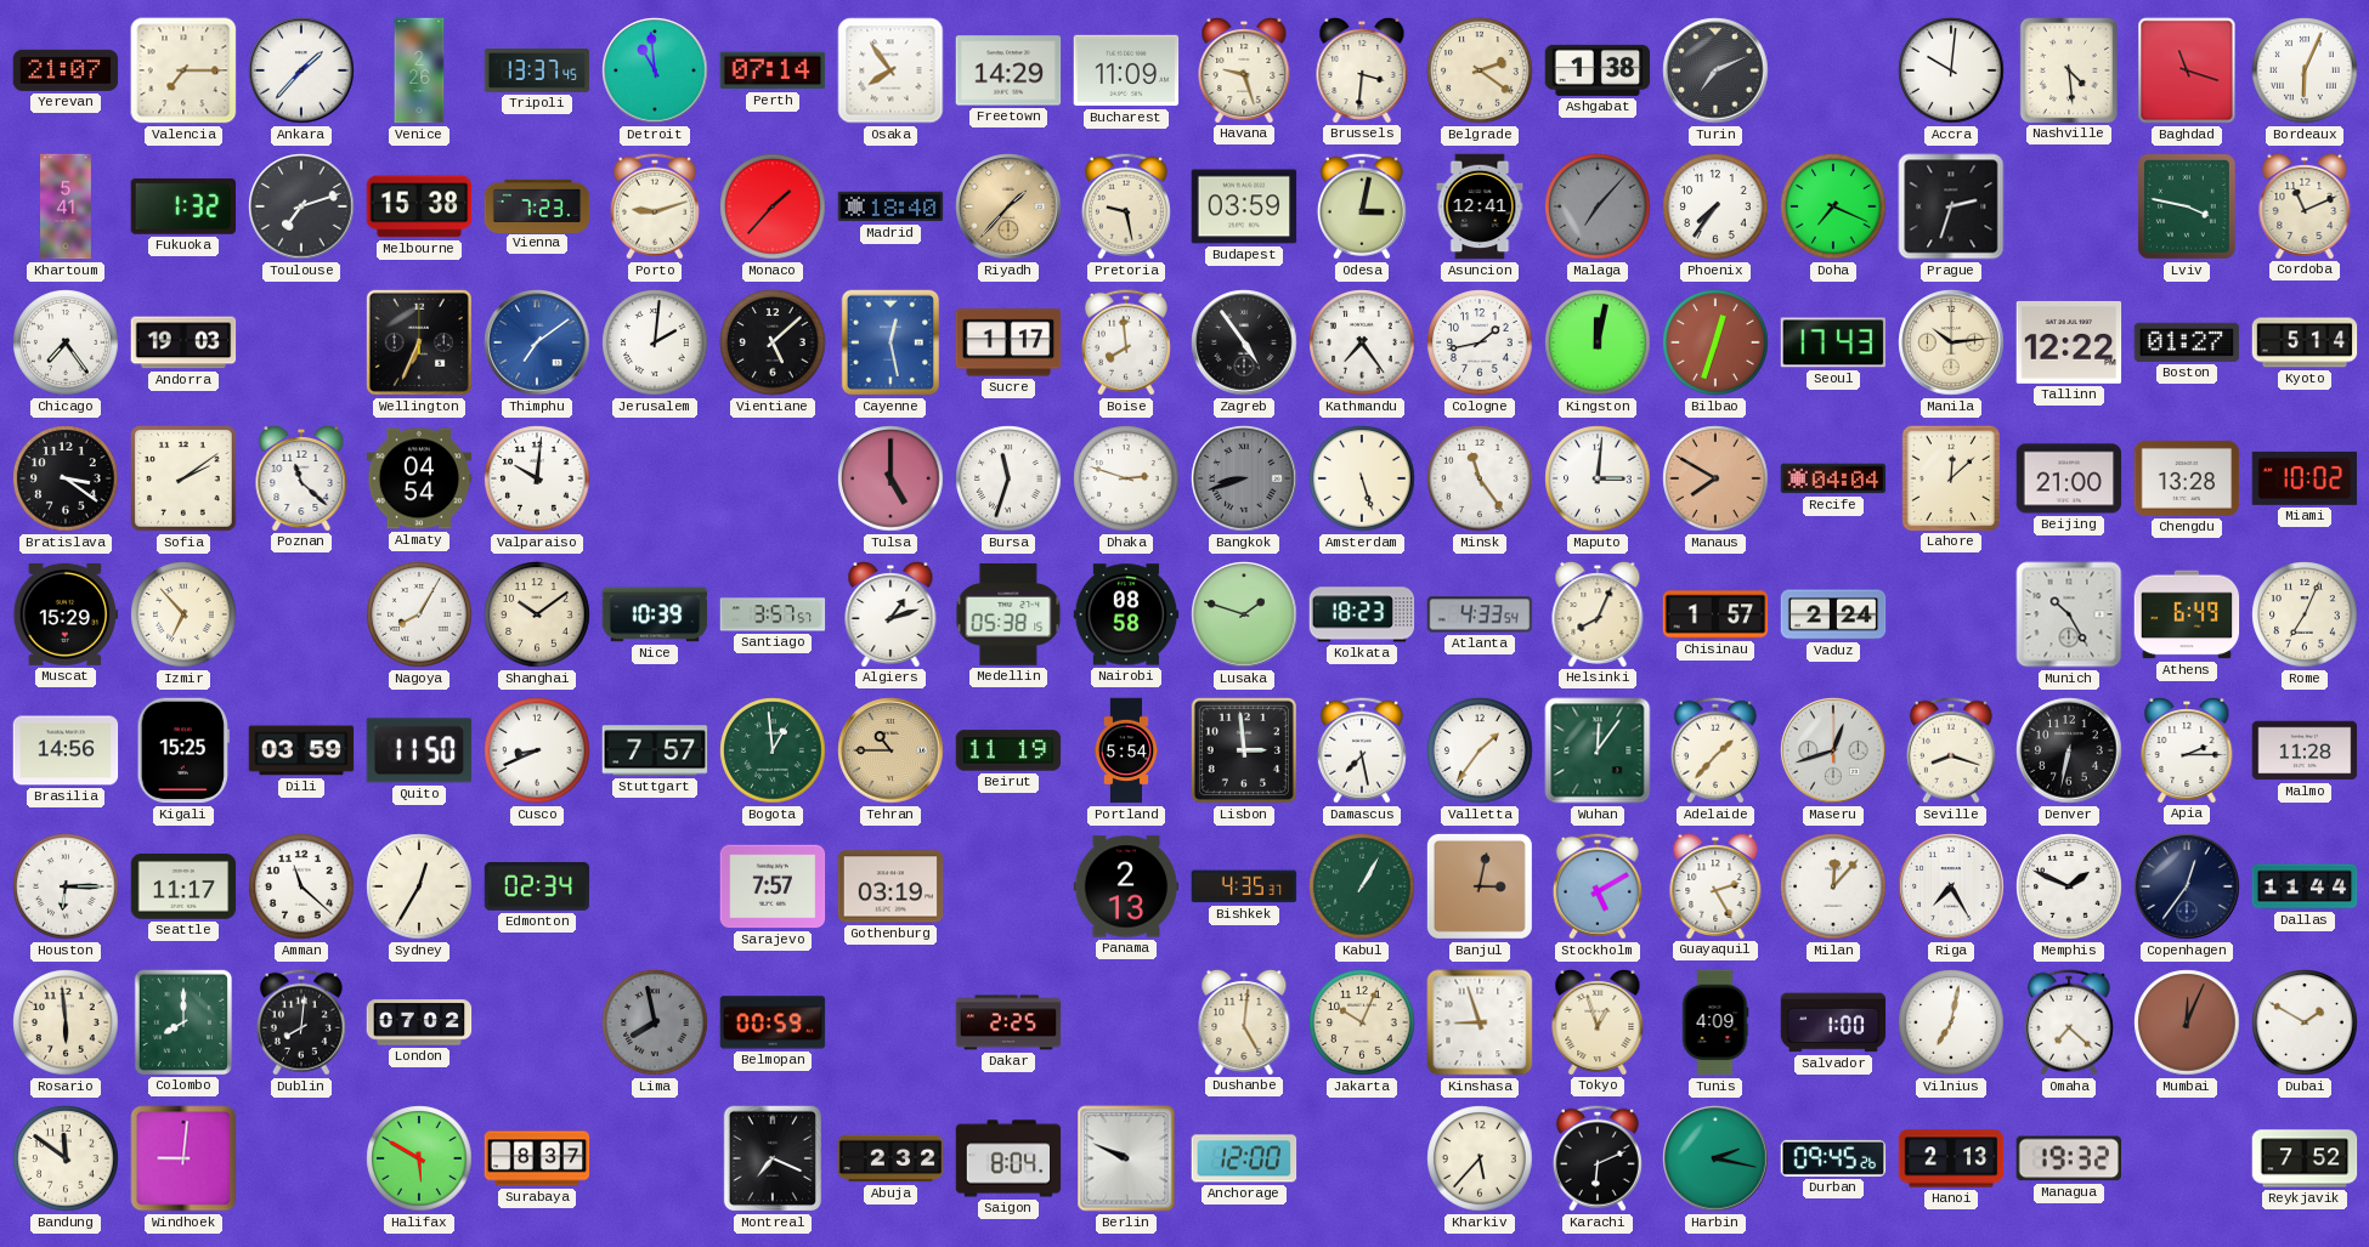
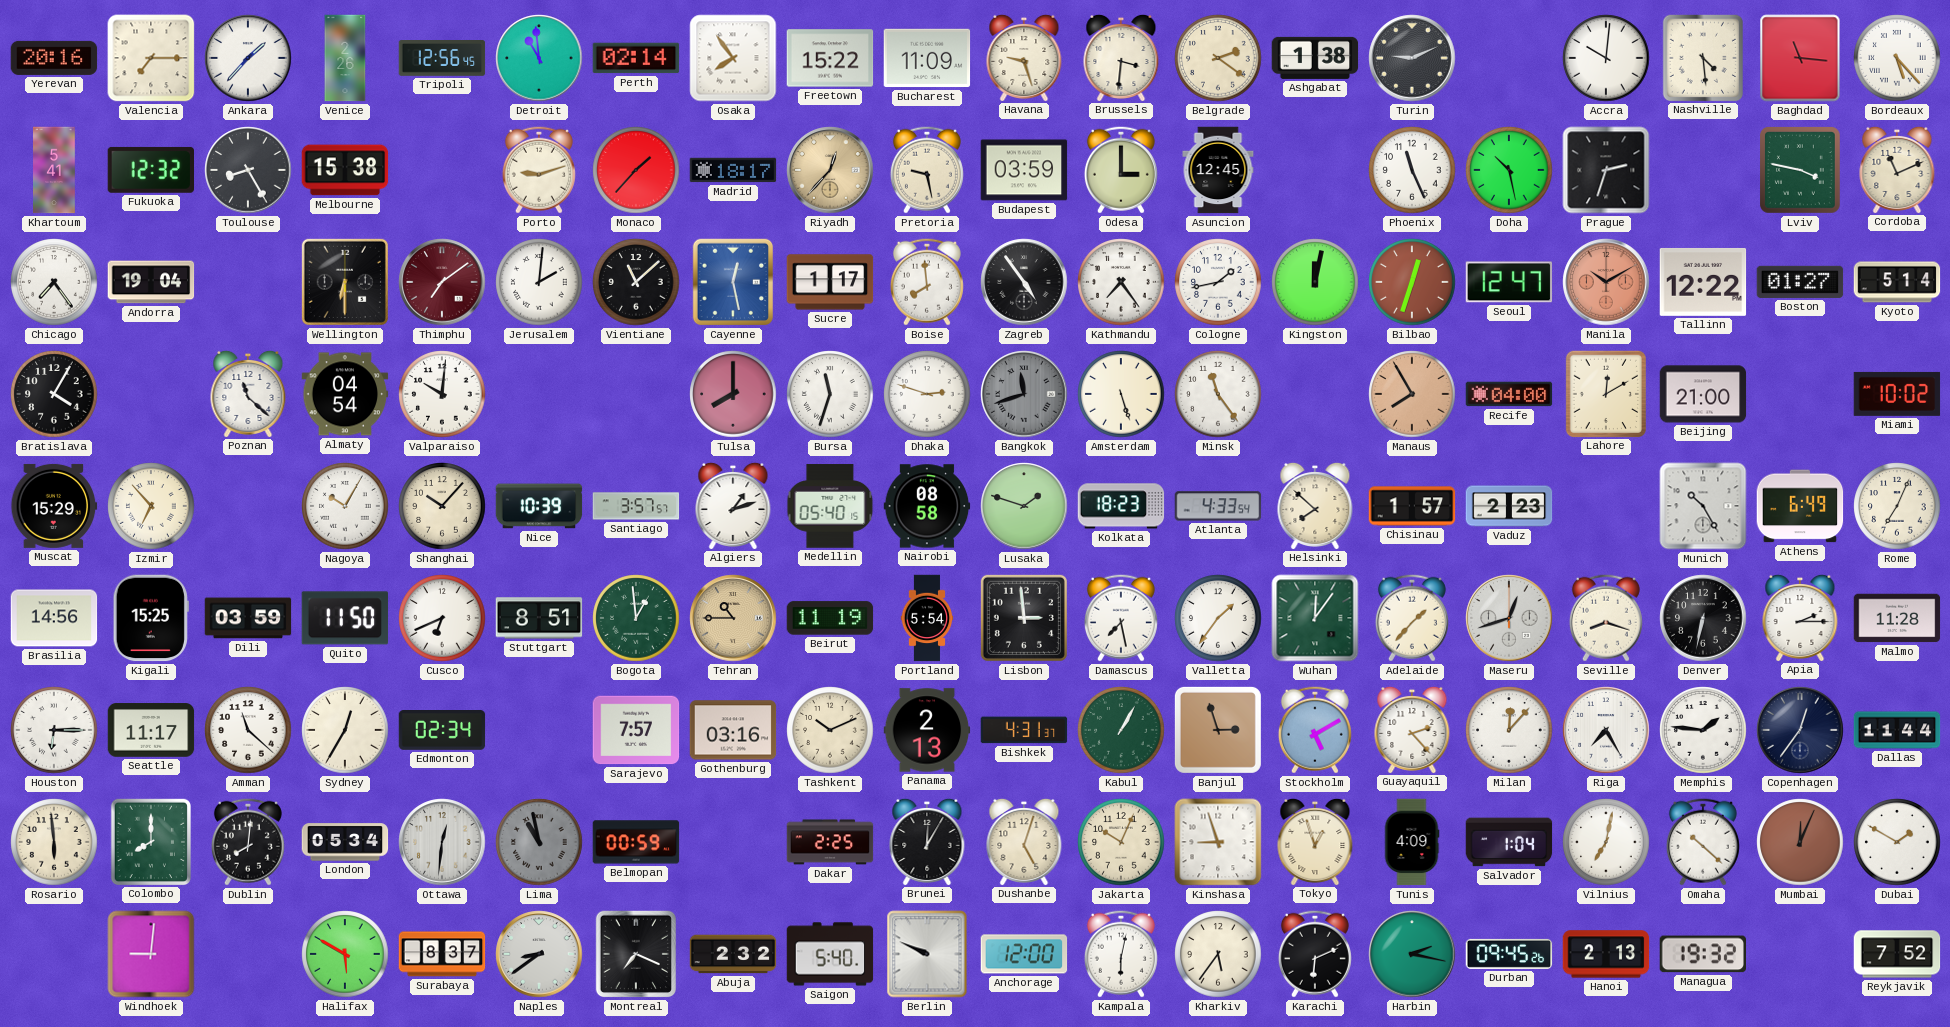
Yerevan: 21:07 -> 20:16
Tripoli: 13:37 -> 12:56
Perth: 07:14 -> 02:14
Freetown: 14:29 -> 15:22
Turin: 7:11 -> 9:11
Baghdad: 11:18 -> 11:16
Bordeaux: 6:04 -> 5:23
Fukuoka: 1:32 -> 12:32
Toulouse: 7:12 -> 8:25
Vienna: 7:23 -> none
Madrid: 18:40 -> 18:17
Riyadh: 1:37 -> 12:37
Odesa: 3:02 -> 3:00
Asuncion: 12:41 -> 12:45
Malaga: 7:07 -> none
Phoenix: 7:36 -> 11:26
Doha: 7:19 -> 10:28
Andorra: 19:03 -> 19:04
Wellington: 6:34 -> 6:30
Thimphu dial: blue -> burgundy
Vientiane: 5:08 -> 11:08
Seoul: 17:43 -> 12:47
Manila: 10:14 -> 10:10
Manila dial: cream -> salmon
Bratislava: 3:21 -> 4:05
Sofia: 2:09 -> none
Tulsa: 5:00 -> 8:00
Bangkok: 8:42 -> 11:42
Maputo: 3:01 -> none
Manaus: 7:50 -> 7:55
Recife: 04:04 -> 04:00
Lahore: 12:08 -> 12:10
Chengdu: 13:28 -> none
Nagoya: 8:05 -> 10:05
Shanghai: 10:09 -> 10:07
Medellin: 05:38 -> 05:40
Helsinki: 8:04 -> 7:52
Vaduz: 2:24 -> 2:23
Cusco: 8:41 -> 6:41
Stuttgart: 7:57 -> 8:51
Gothenburg: 03:19 -> 03:16
Tashkent: none -> 10:11
Bishkek: 4:35 -> 4:31
Banjul: 3:02 -> 2:57
Guayaquil: 2:25 -> 2:23
Memphis: 1:49 -> 1:46
London: 07:02 -> 05:34
Ottawa: none -> 12:31
Lima: 7:58 -> 10:58
Brunei: none -> 12:05
Dushanbe: 5:01 -> 5:03
Salvador: 1:00 -> 1:04
Omaha: 7:22 -> 10:22
Bandung: 11:51 -> none
Naples: none -> 8:39
Saigon: 8:04 -> 5:40
Kampala: none -> 6:02
Kharkiv: 5:37 -> 5:36
